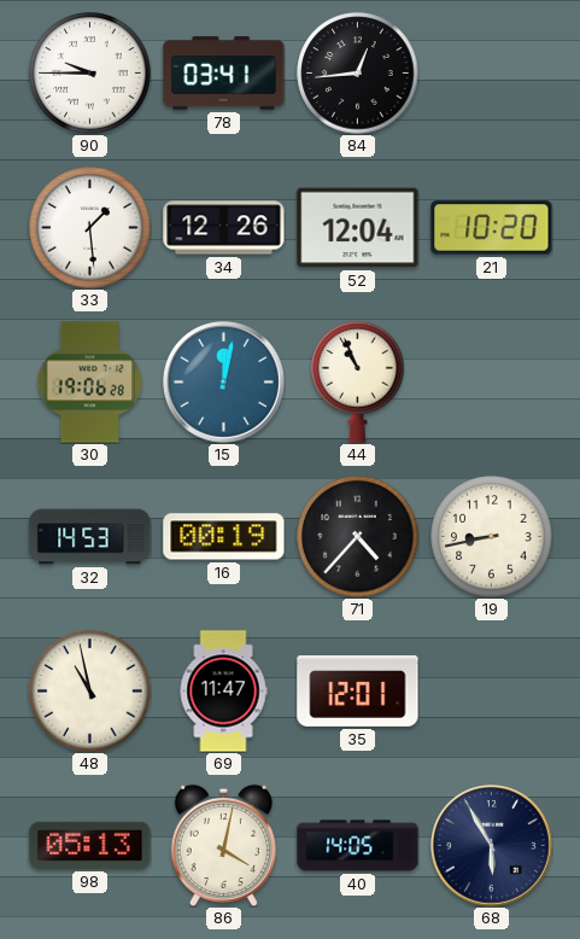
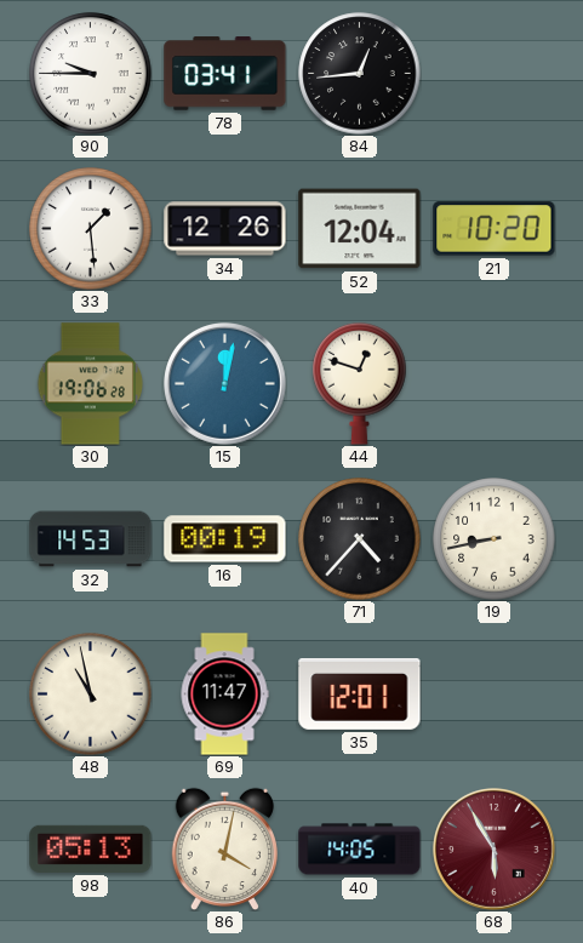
44: 10:56 -> 12:48
68 dial: navy -> burgundy
